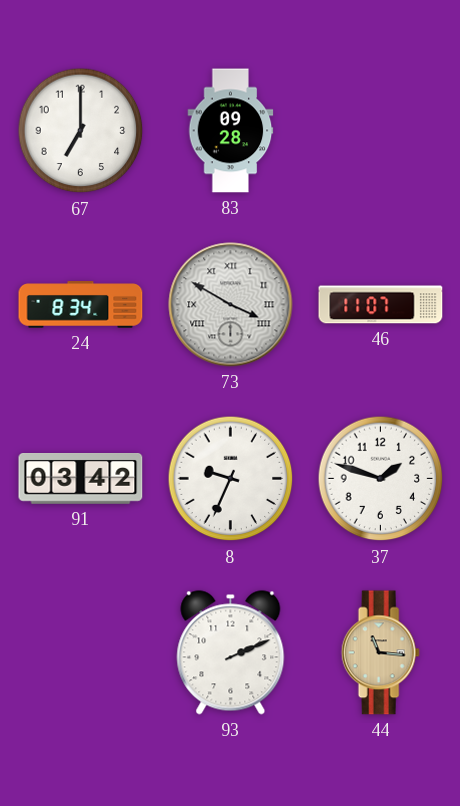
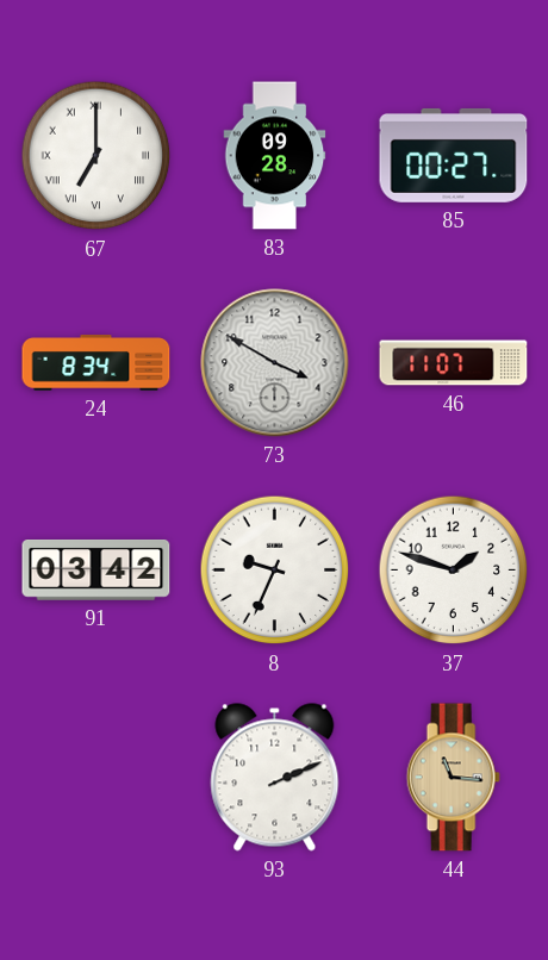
67 numerals: Arabic -> Roman
85: none -> 00:27
73 numerals: Roman -> Arabic
